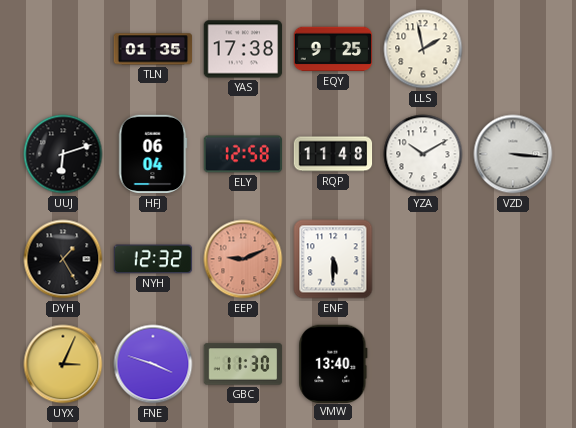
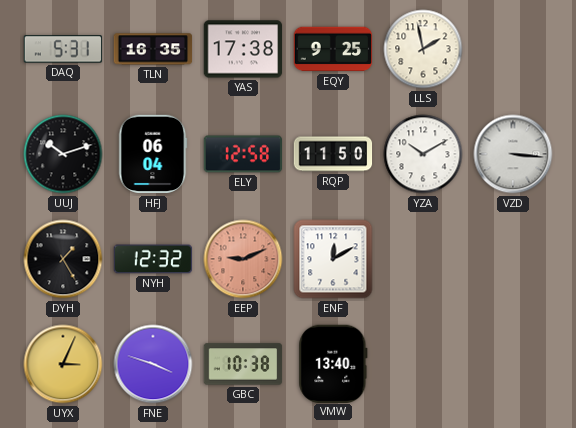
DAQ: none -> 5:31
TLN: 01:35 -> 16:35
UUJ: 6:12 -> 10:12
RQP: 11:48 -> 11:50
ENF: 5:30 -> 12:10
GBC: 11:30 -> 10:38
